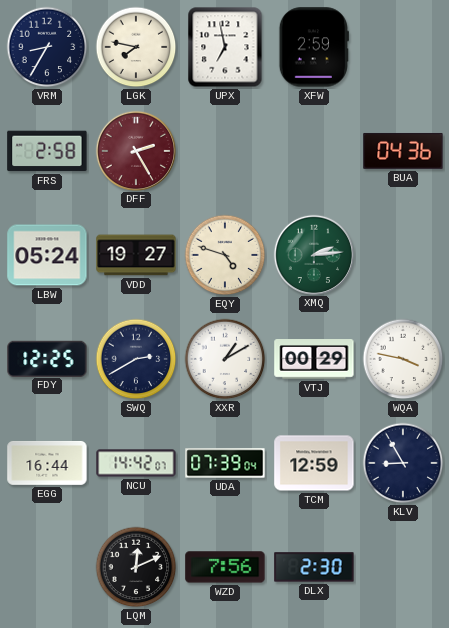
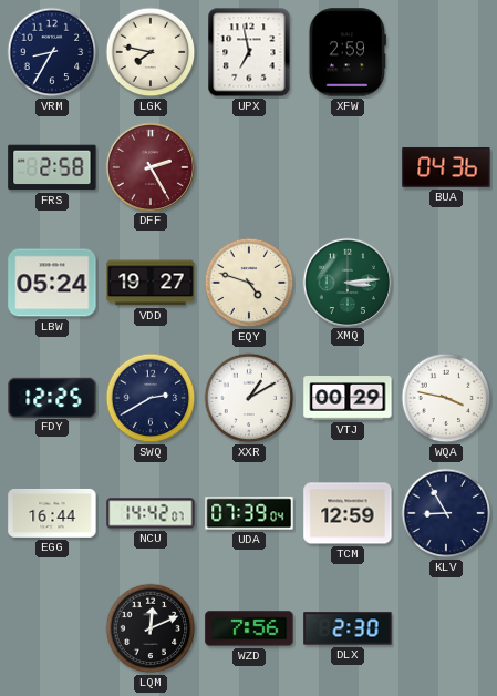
XMQ: 2:14 -> 3:14
